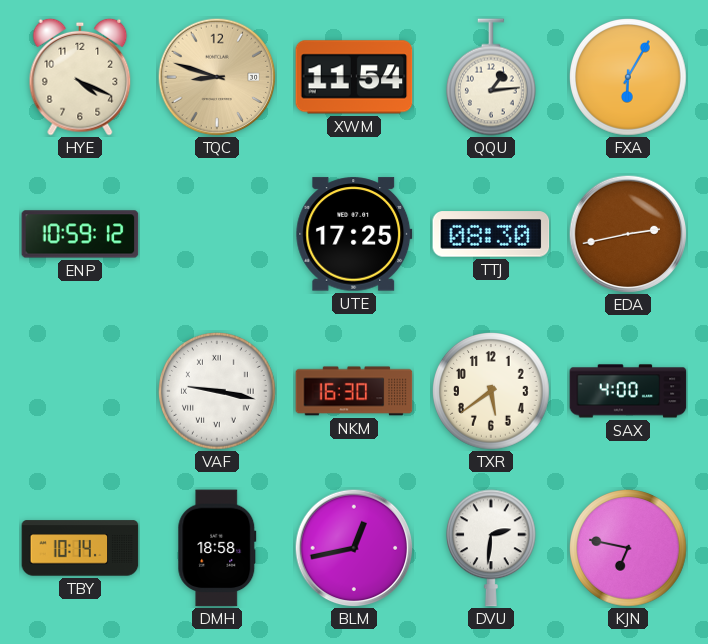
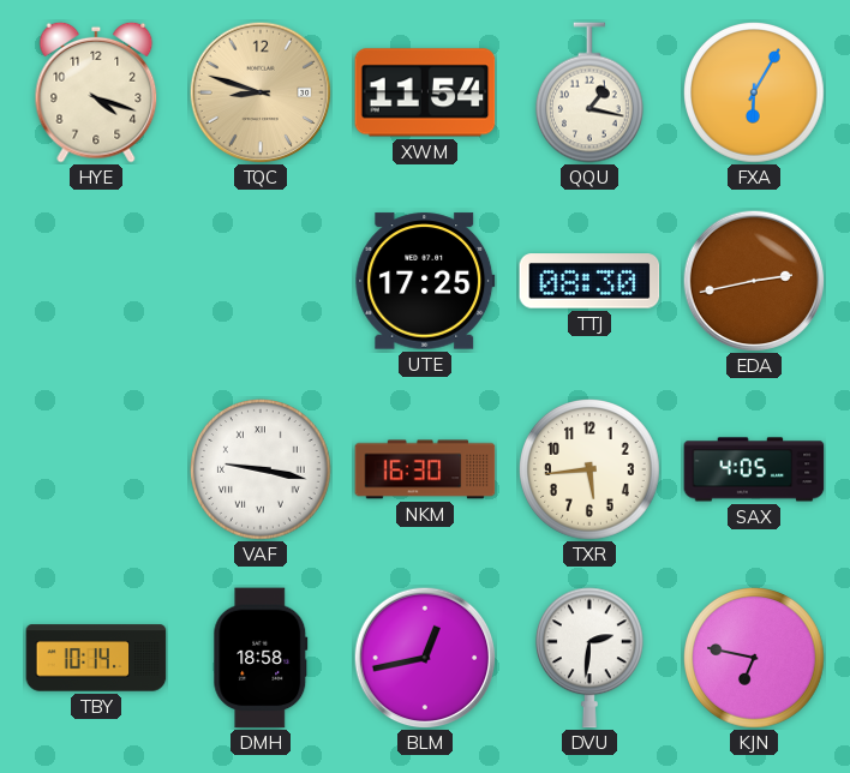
HYE: 4:19 -> 4:18
QQU: 1:14 -> 1:17
ENP: 10:59 -> none
TXR: 5:39 -> 5:44
SAX: 4:00 -> 4:05
